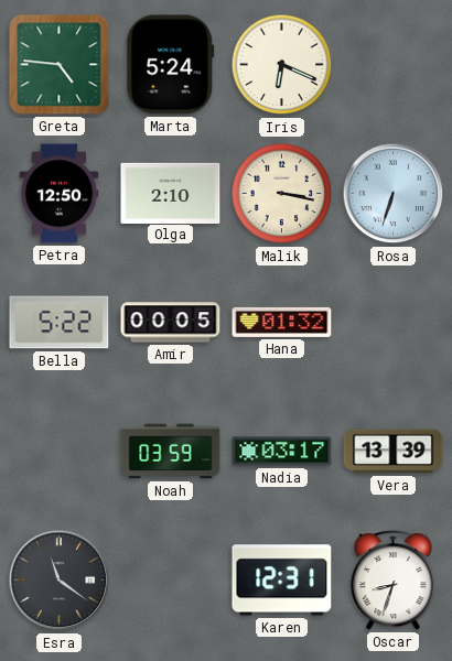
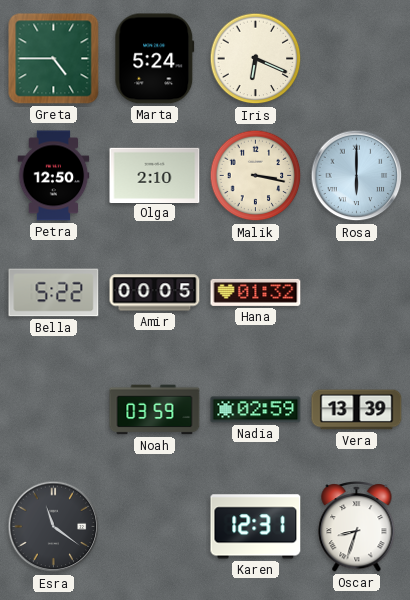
Greta: 4:46 -> 4:45
Rosa: 6:33 -> 6:00
Nadia: 03:17 -> 02:59
